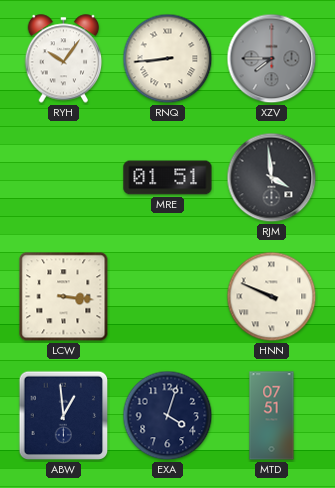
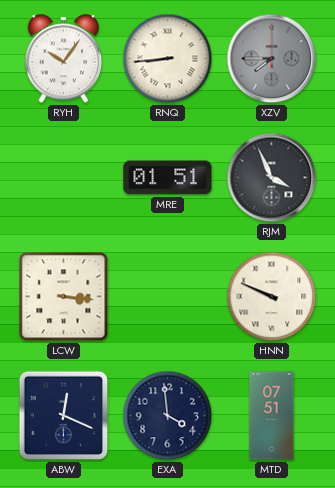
RJM: 3:59 -> 3:56
ABW: 12:59 -> 12:19
EXA: 4:03 -> 3:59
